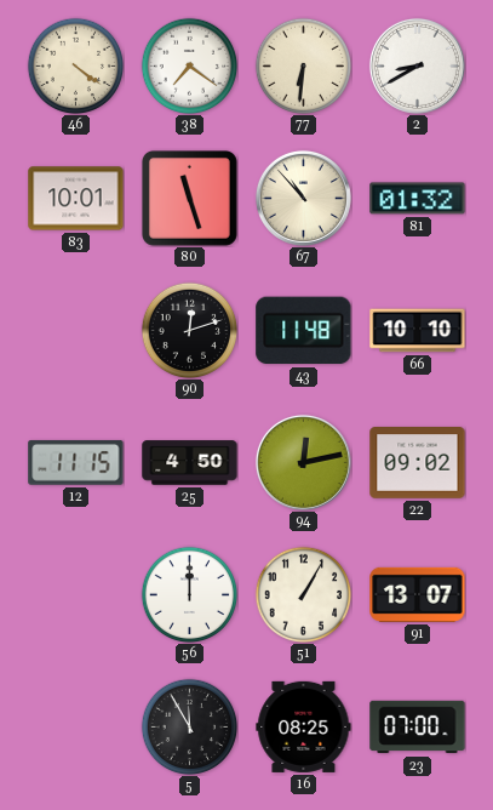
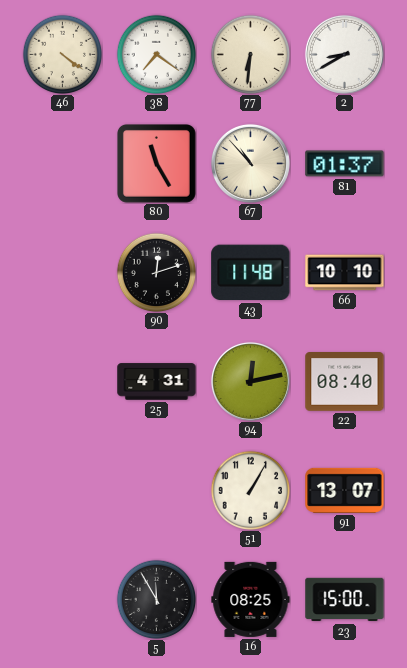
83: 10:01 -> none
80: 11:27 -> 11:25
81: 01:32 -> 01:37
12: 11:15 -> none
25: 4:50 -> 4:31
22: 09:02 -> 08:40
56: 12:00 -> none
23: 07:00 -> 15:00
